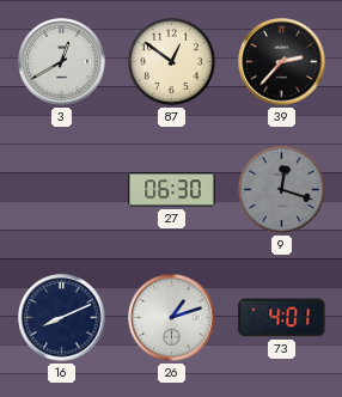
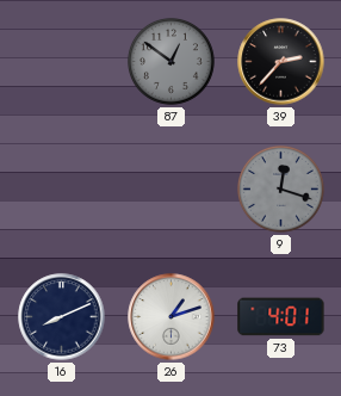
3: 12:40 -> none
87 dial: cream -> grey
27: 06:30 -> none
